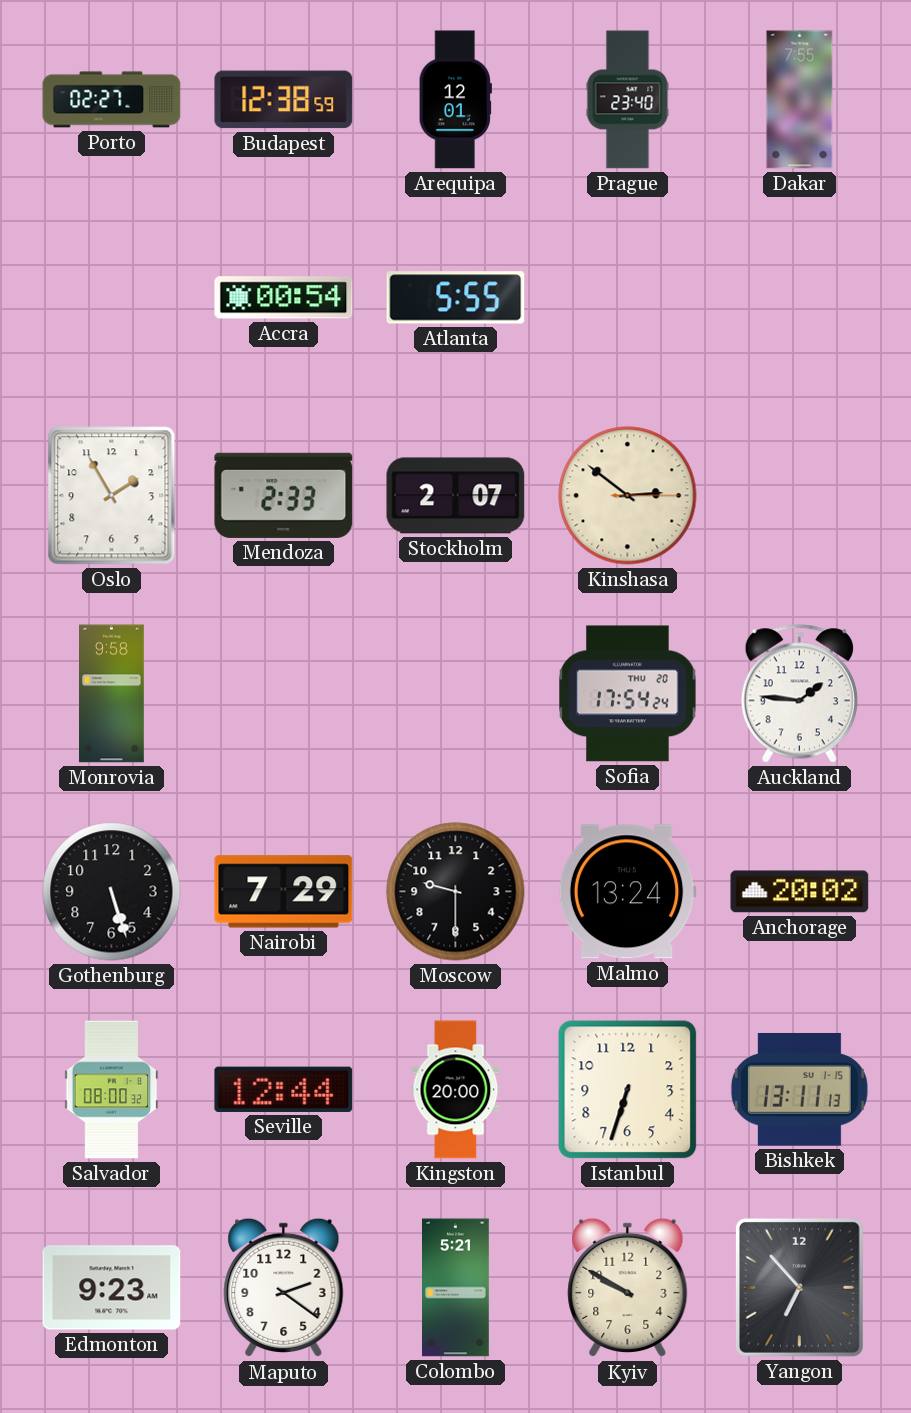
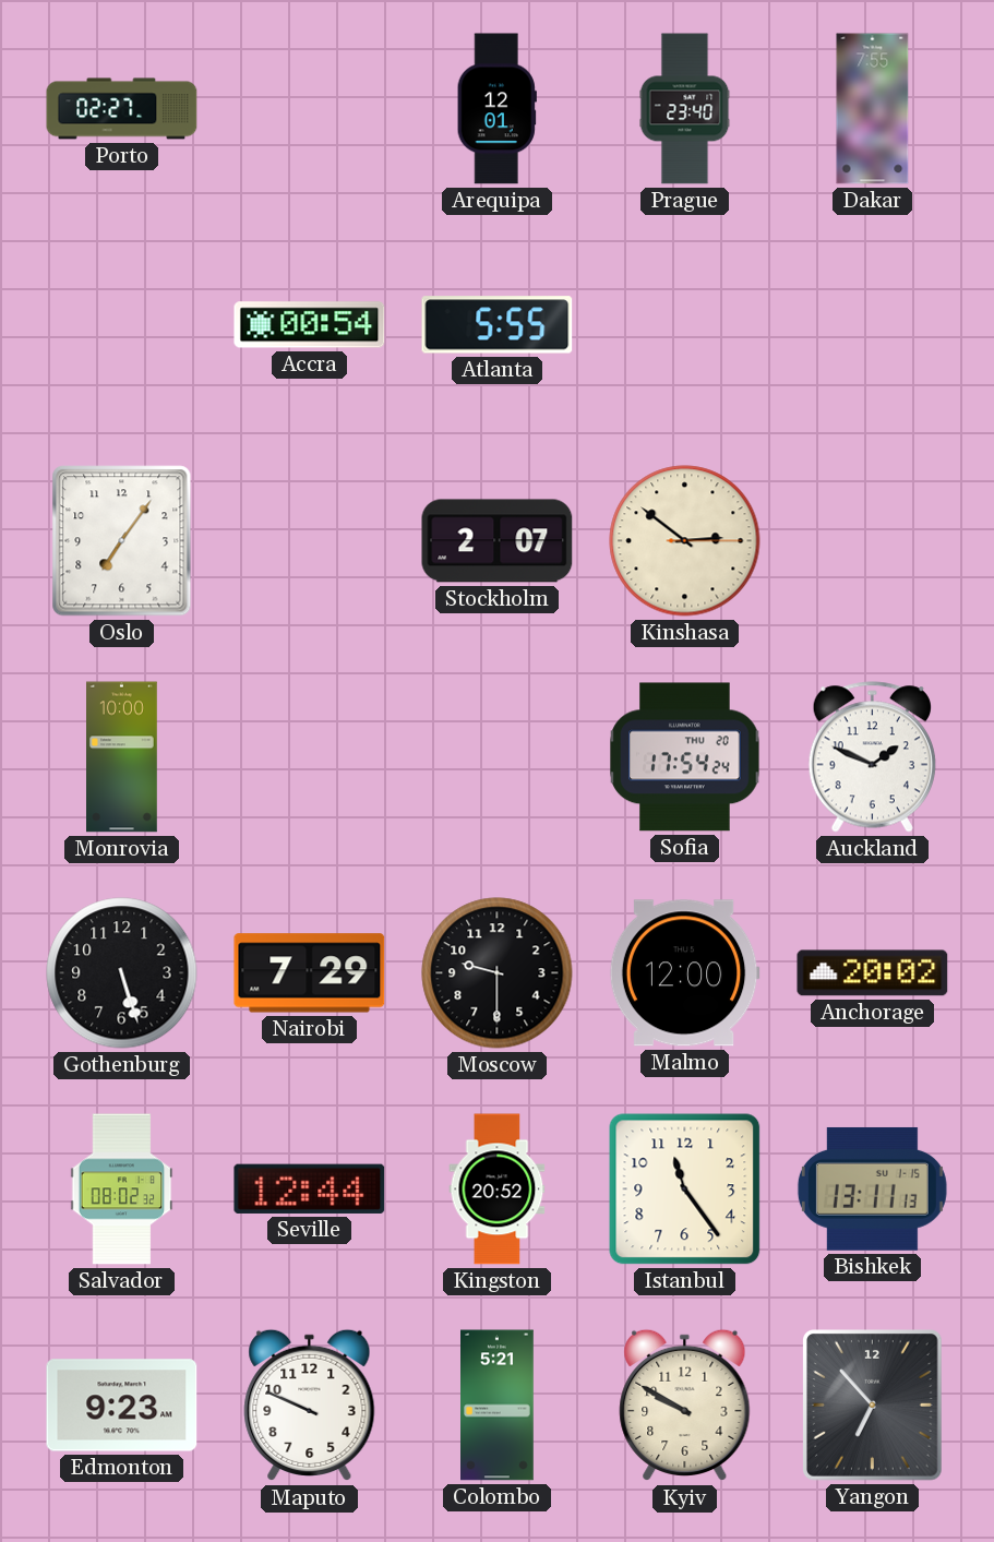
Budapest: 12:38 -> none
Oslo: 1:55 -> 7:06
Mendoza: 2:33 -> none
Monrovia: 9:58 -> 10:00
Auckland: 1:46 -> 1:49
Malmo: 13:24 -> 12:00
Salvador: 08:00 -> 08:02
Kingston: 20:00 -> 20:52
Istanbul: 6:33 -> 11:24
Maputo: 2:21 -> 9:49
